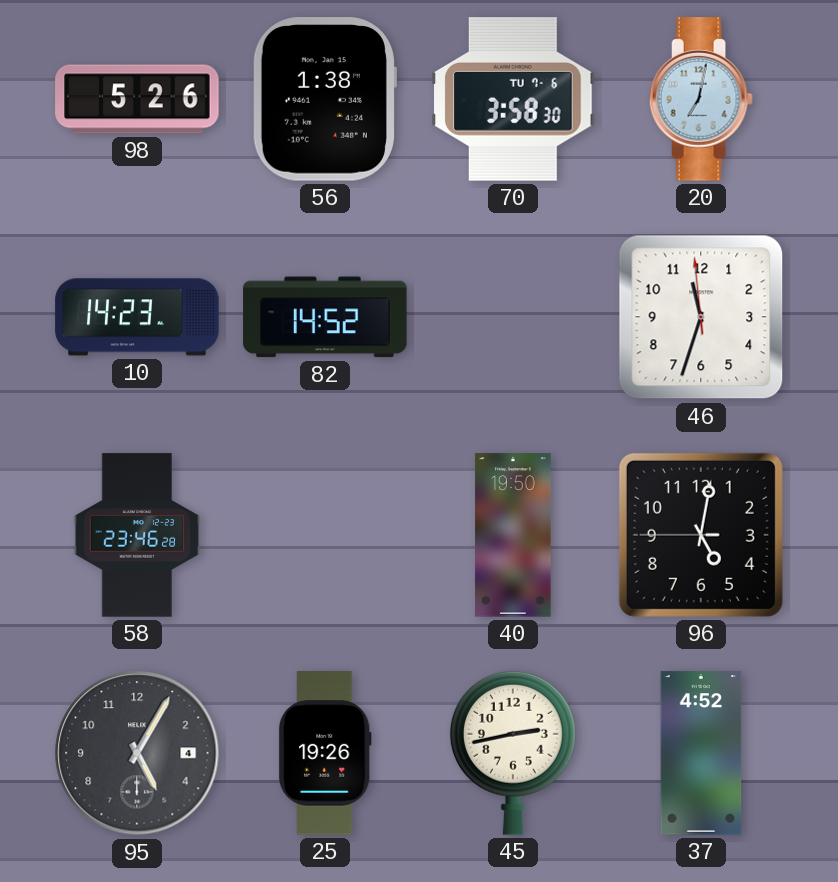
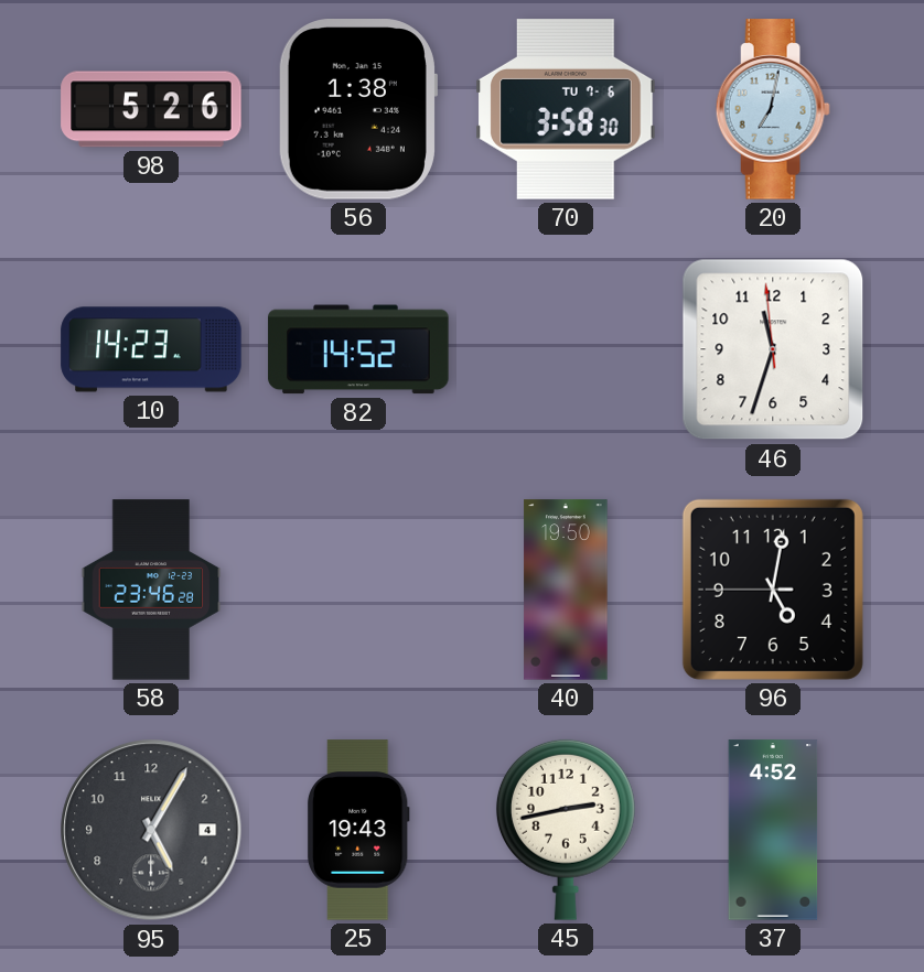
25: 19:26 -> 19:43
